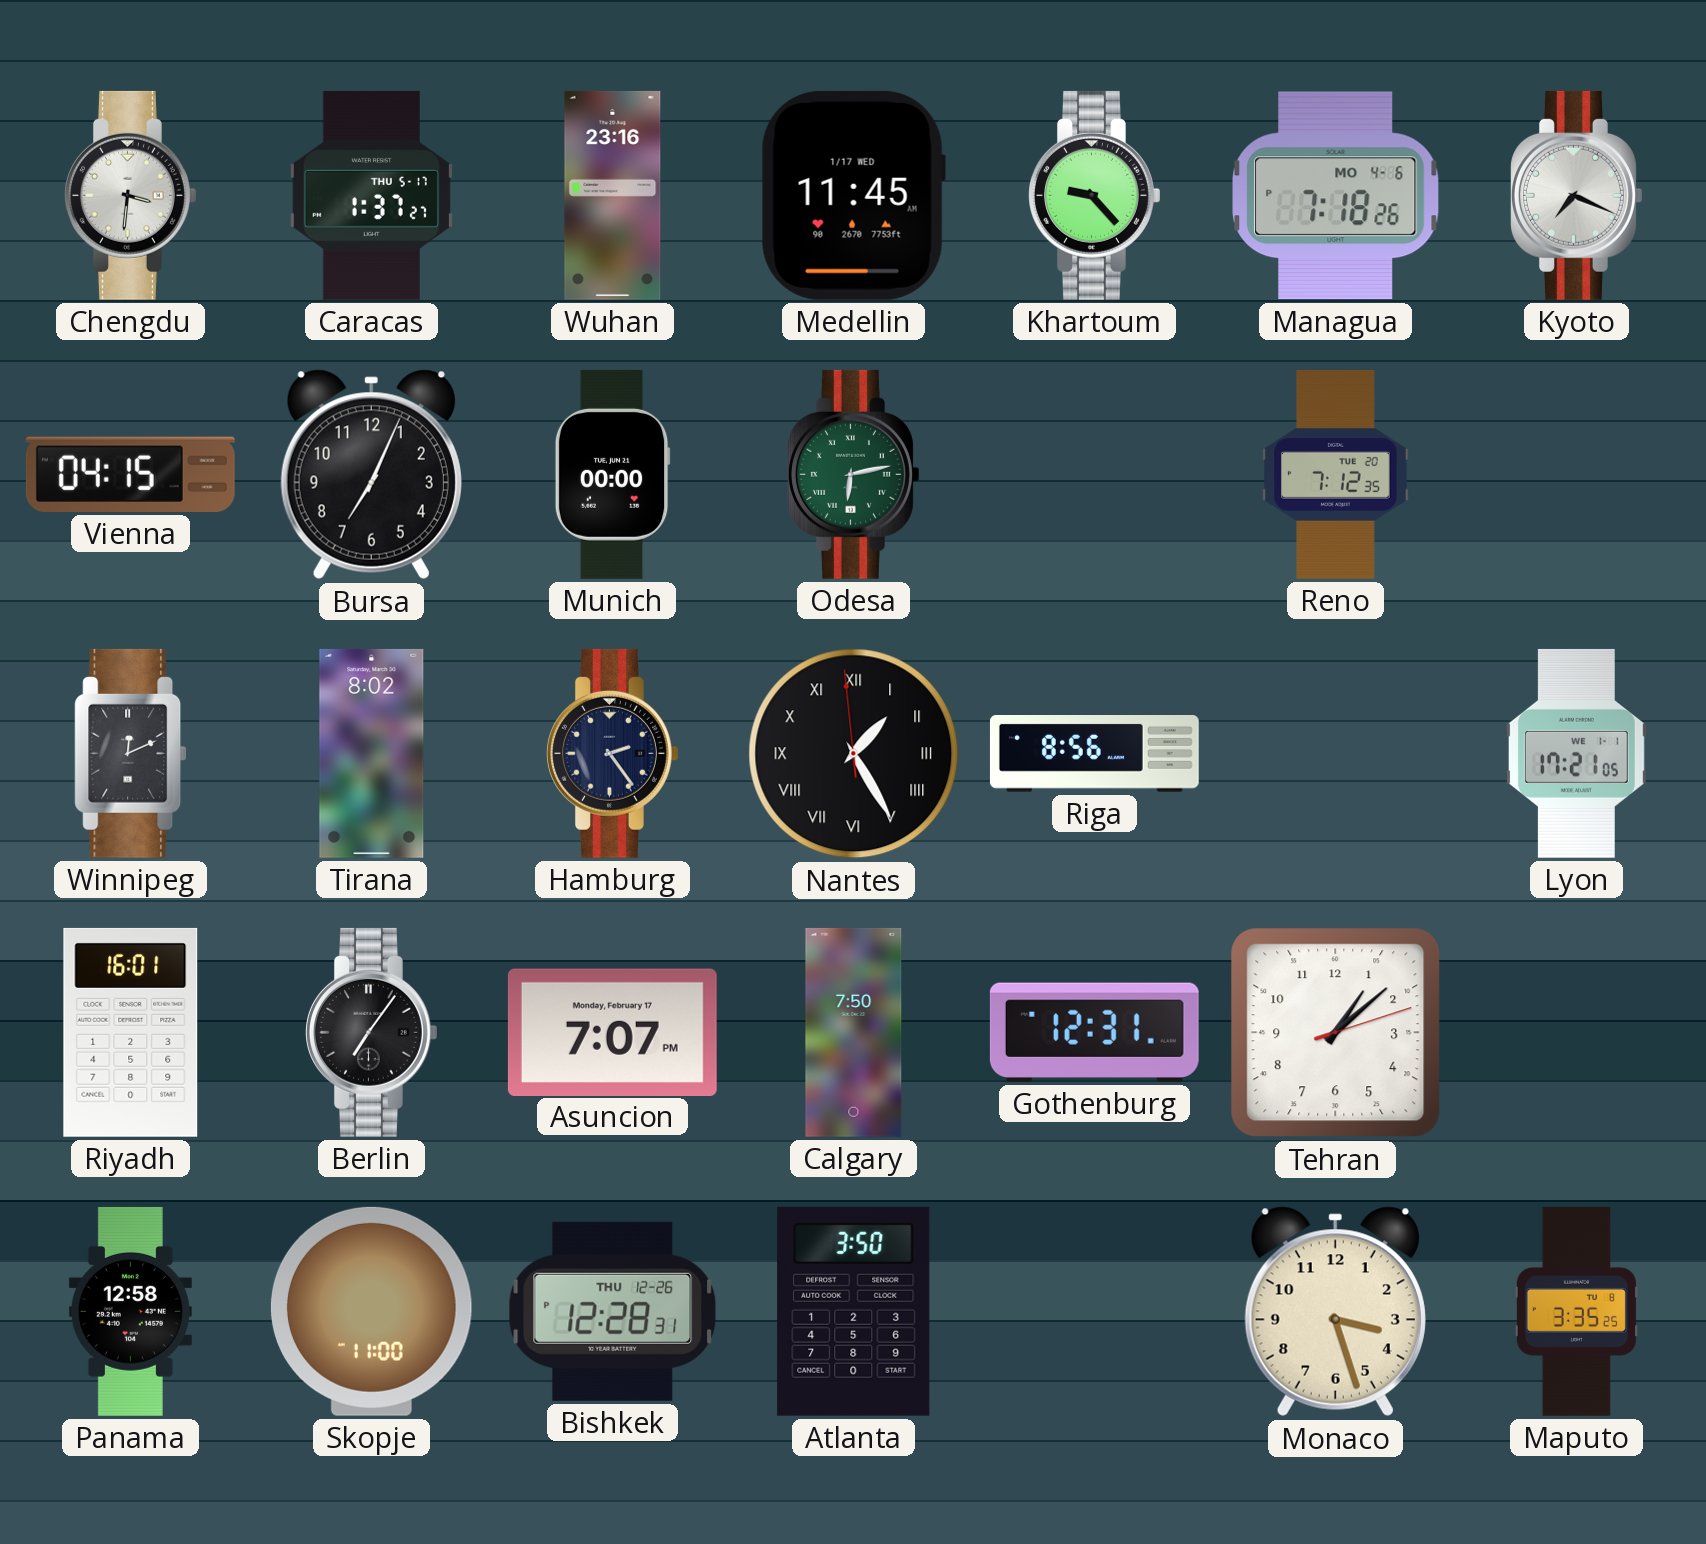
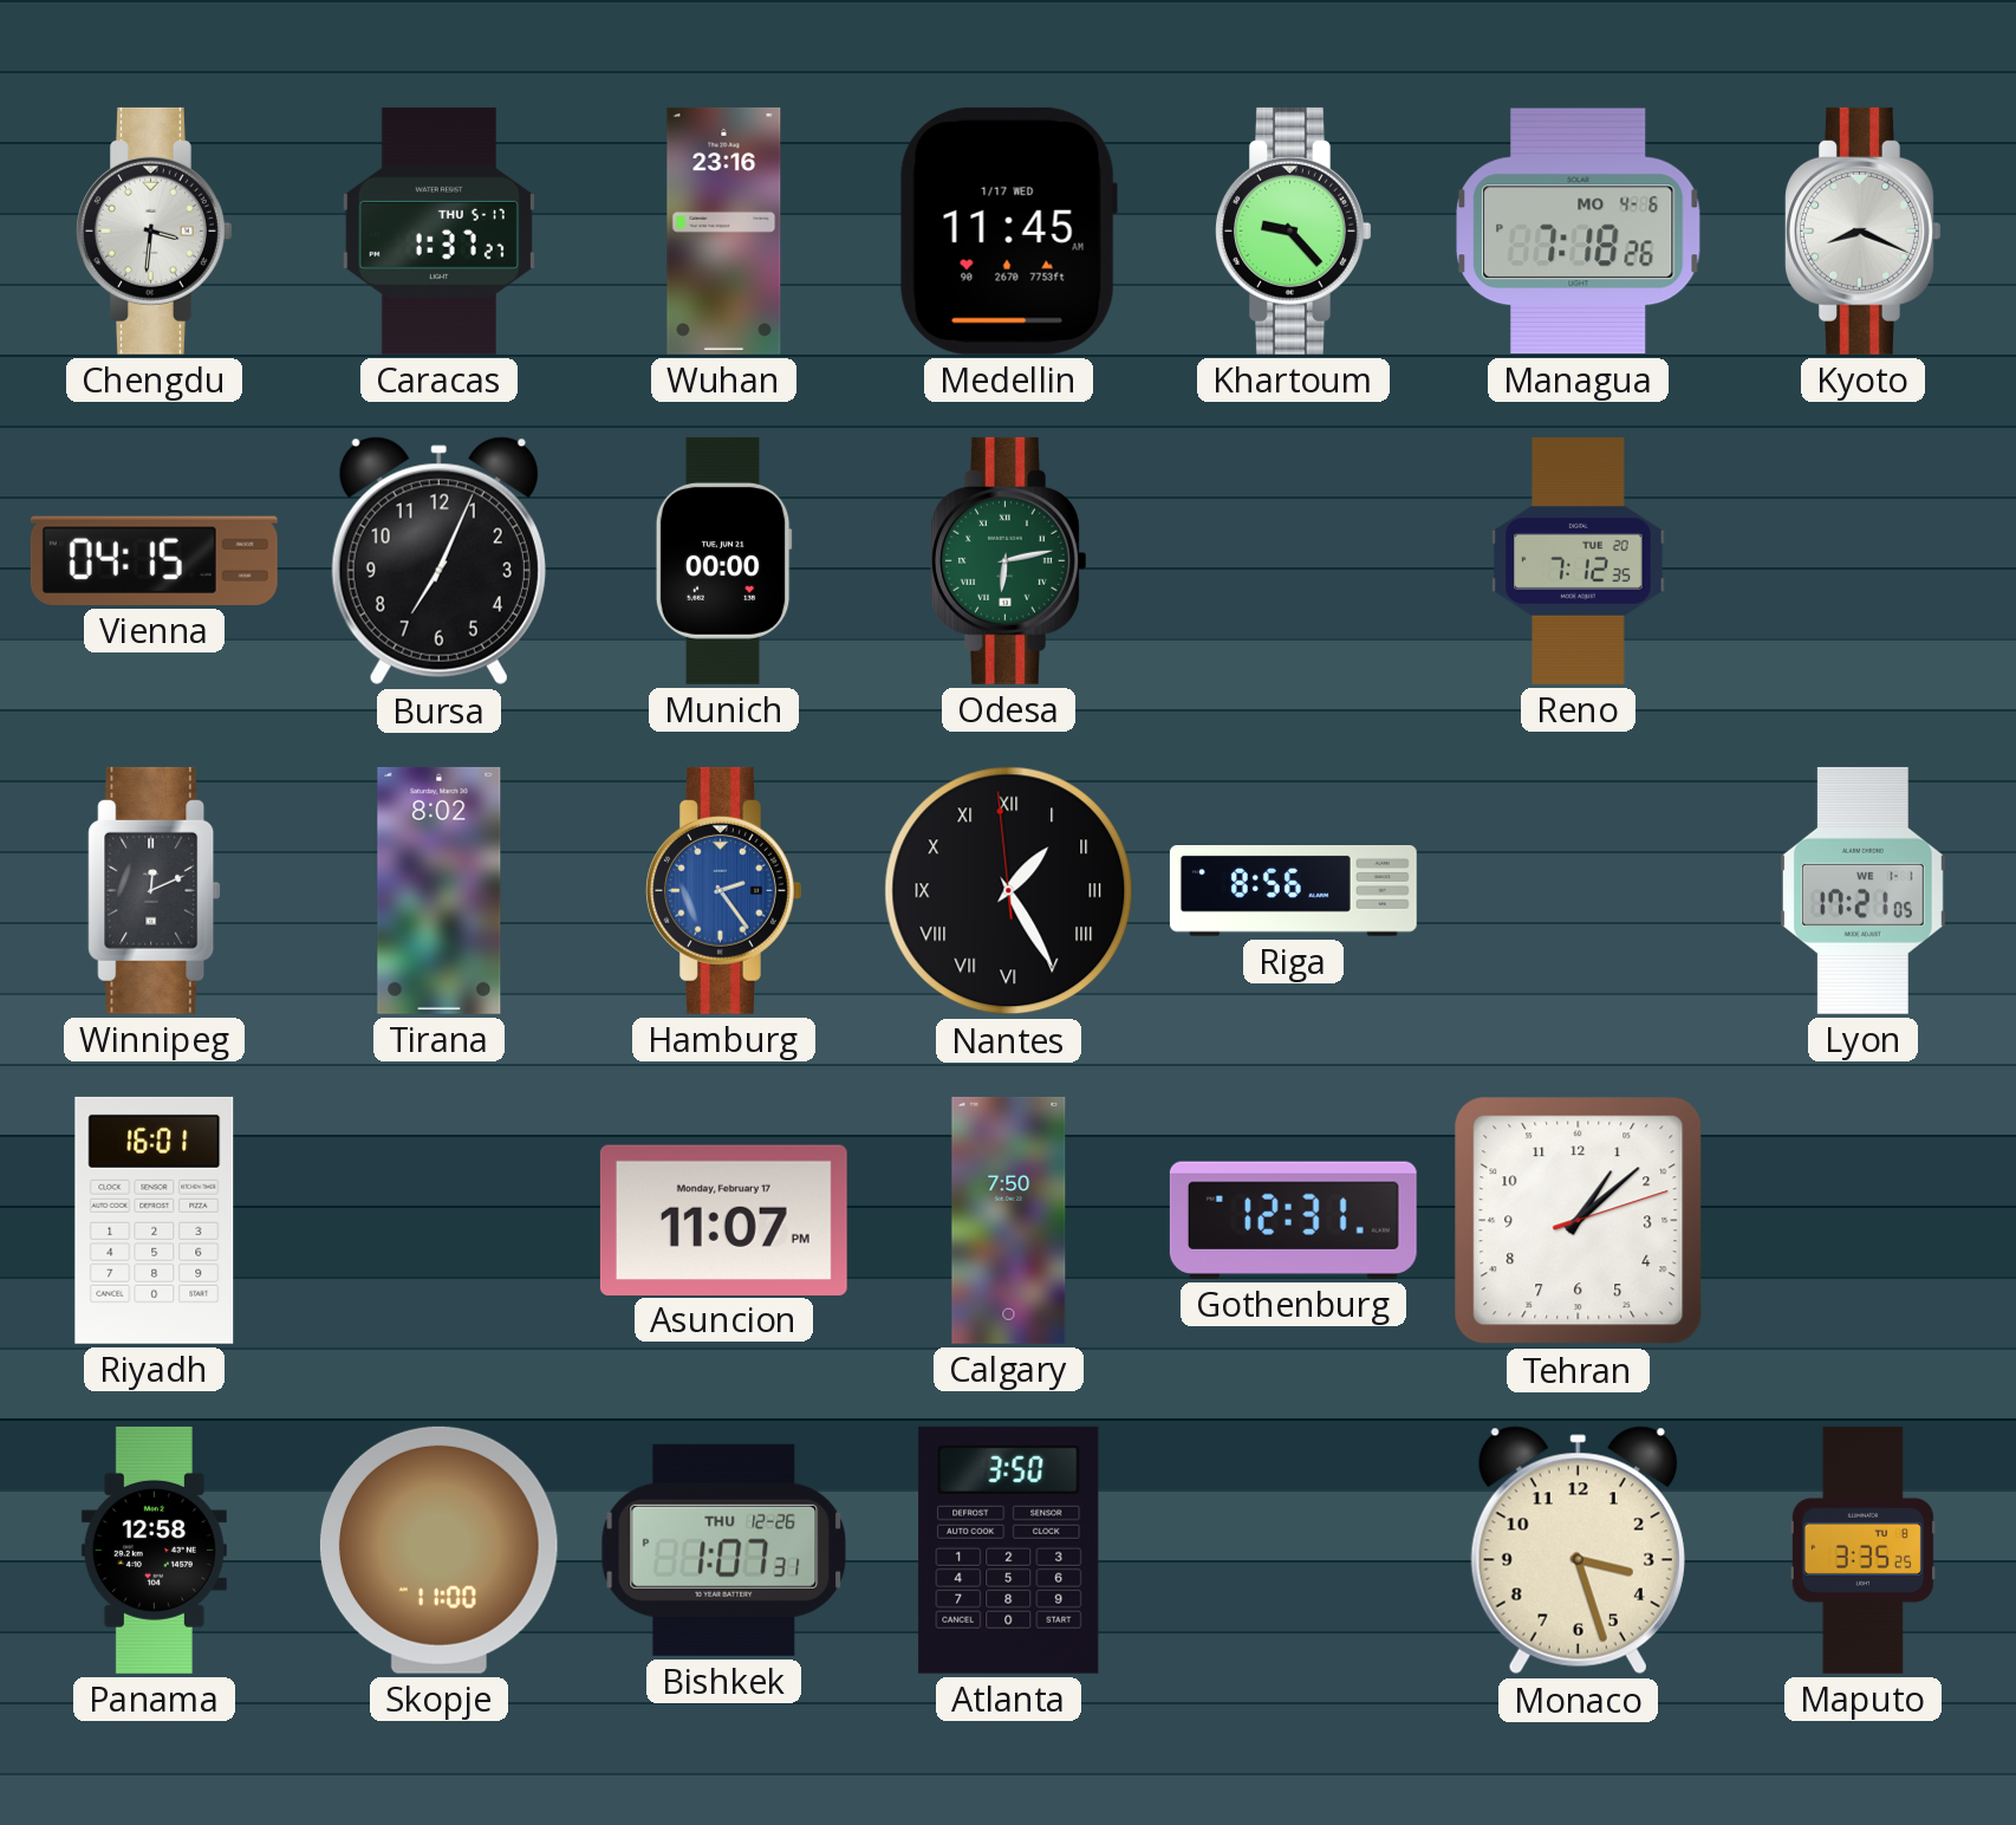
Kyoto: 7:19 -> 8:19
Hamburg dial: navy -> blue
Berlin: 7:06 -> none
Asuncion: 7:07 -> 11:07
Bishkek: 12:28 -> 1:07
